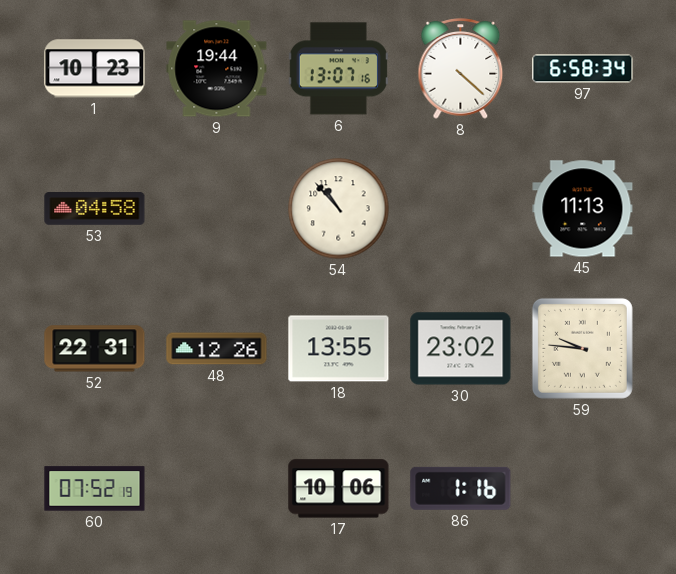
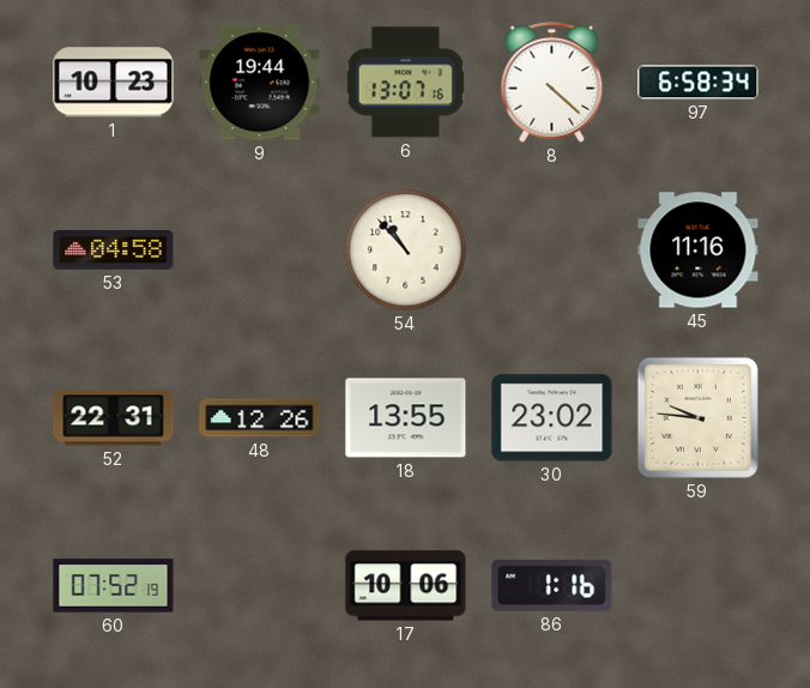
45: 11:13 -> 11:16
